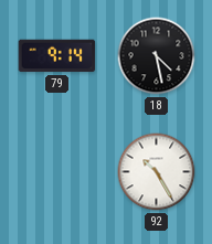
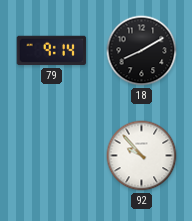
18: 4:28 -> 8:10
92: 10:25 -> 9:53
